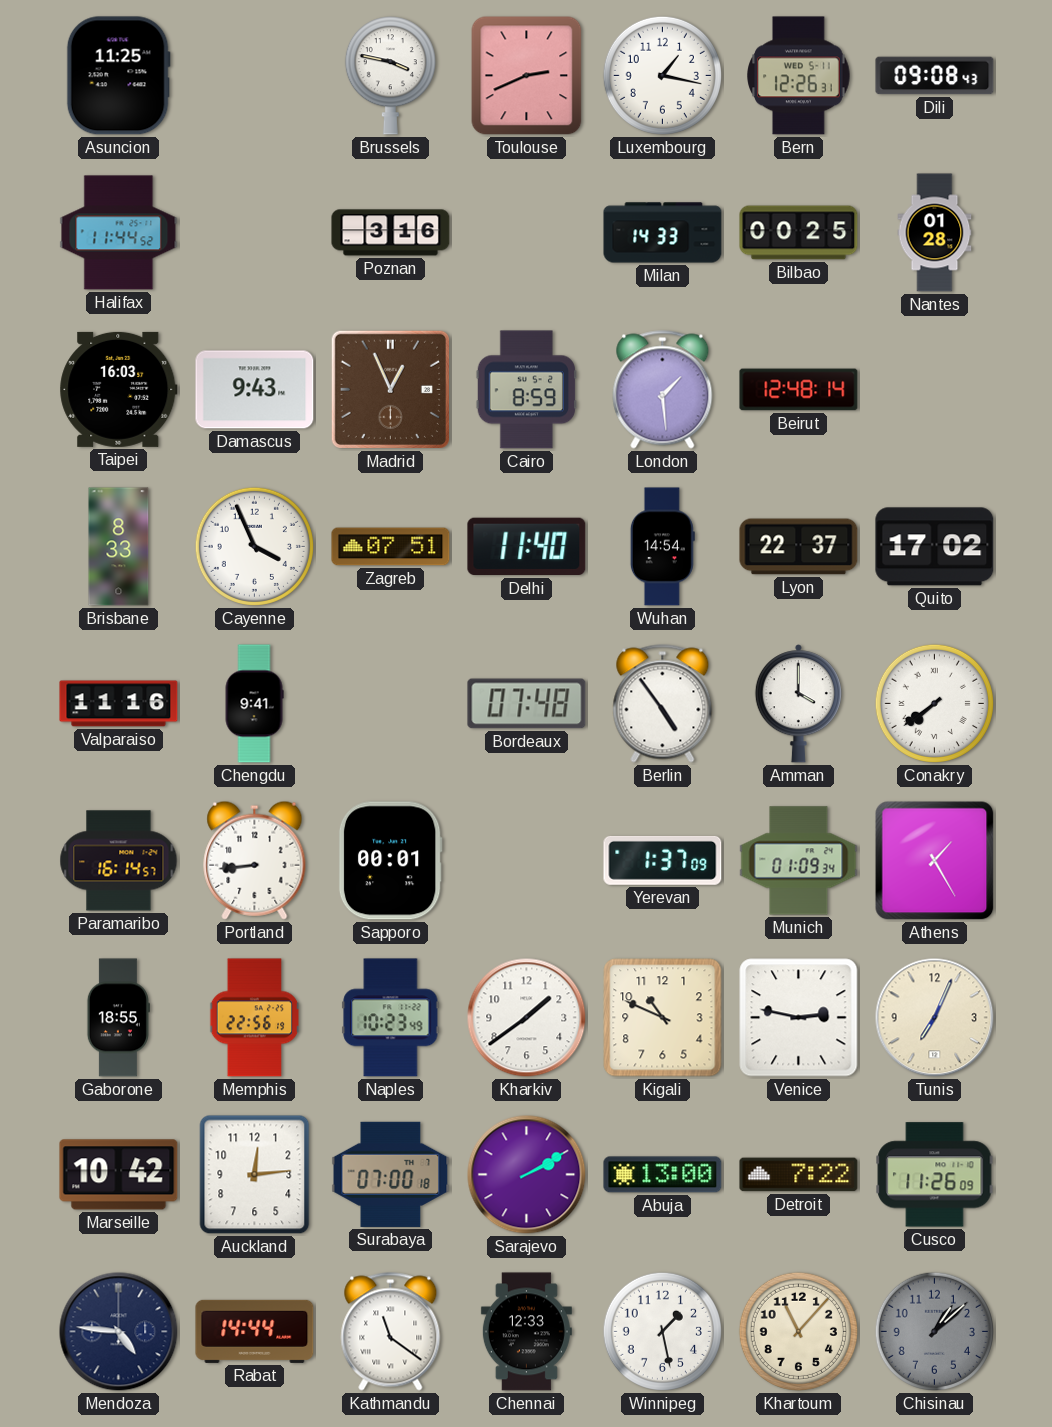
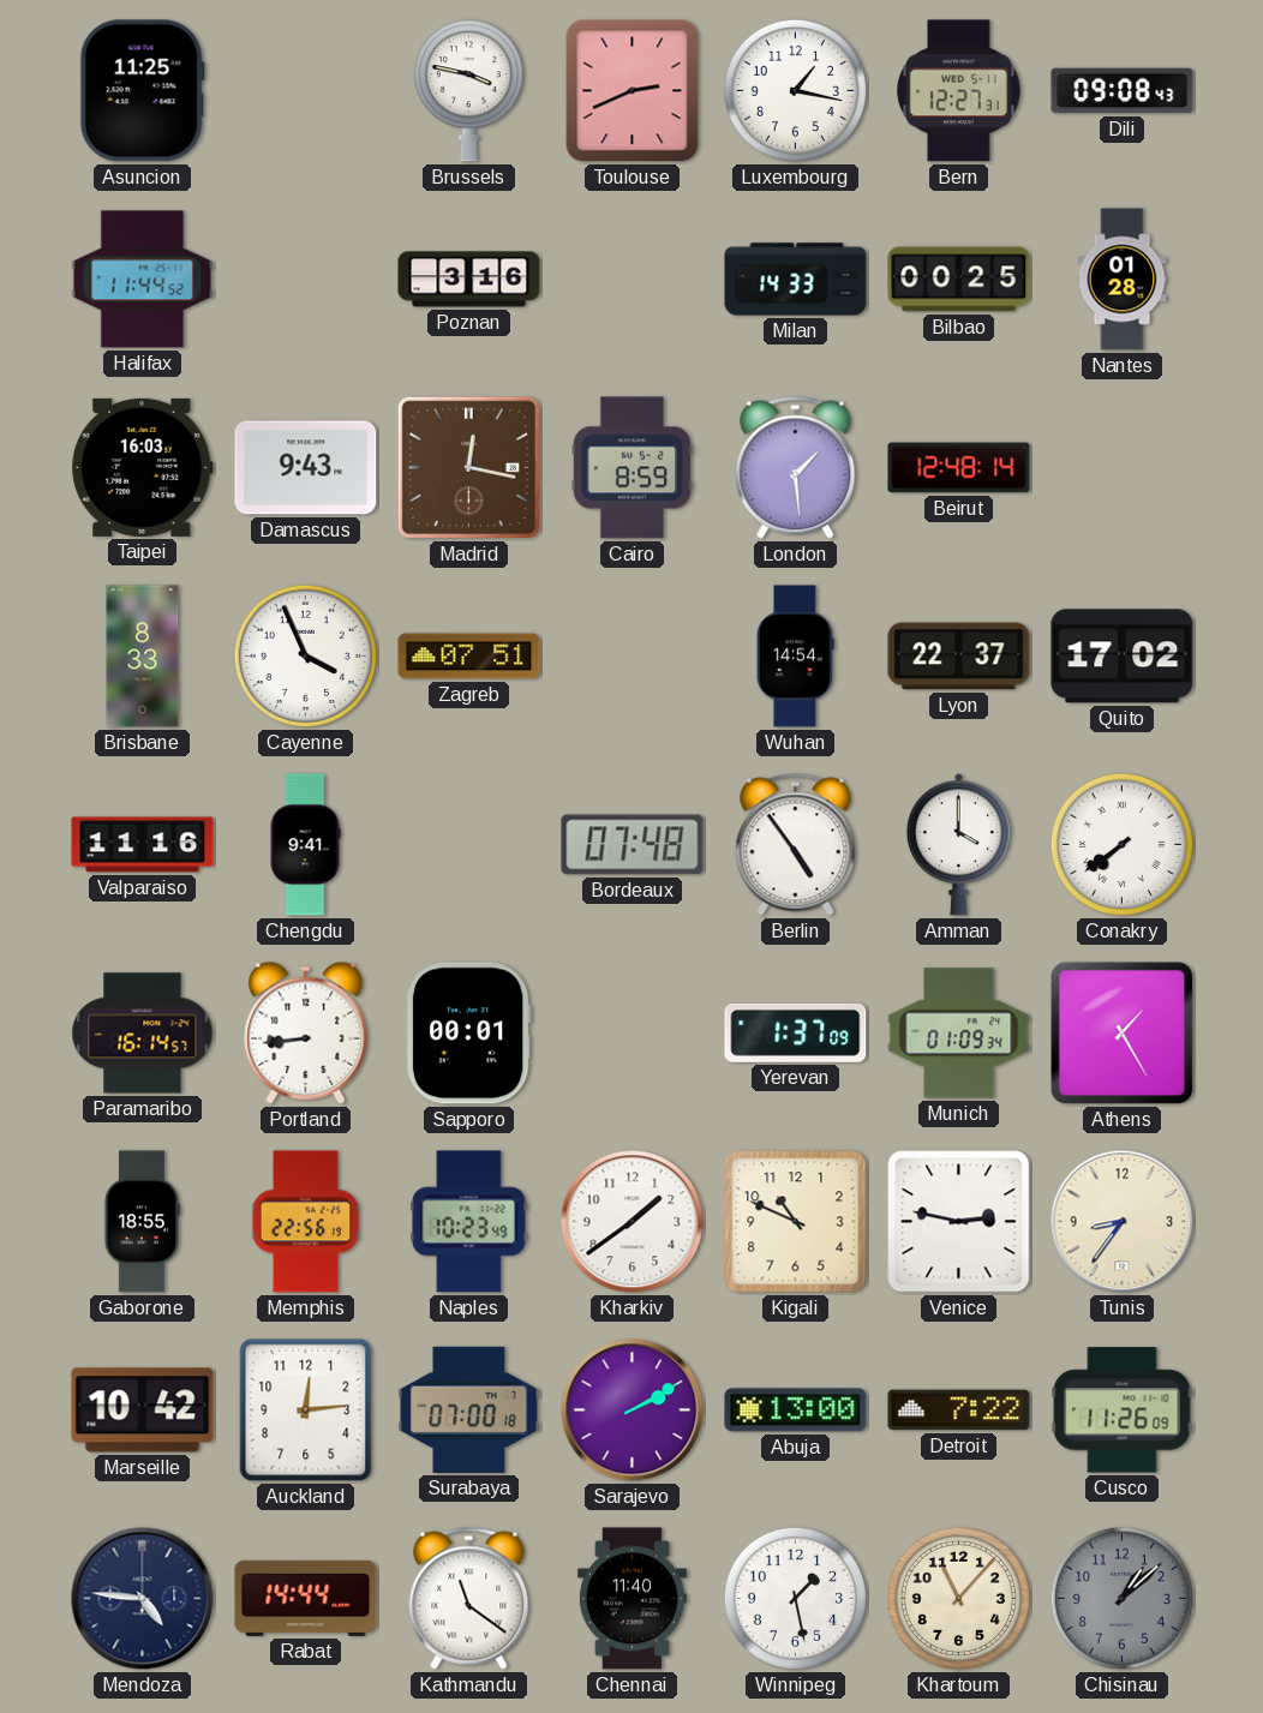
Bern: 12:26 -> 12:27
Madrid: 12:56 -> 12:17
Delhi: 11:40 -> none
Tunis: 7:04 -> 8:36
Chennai: 12:33 -> 11:40
